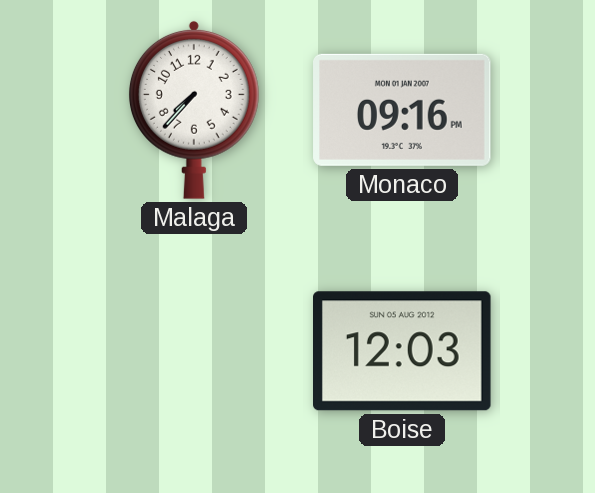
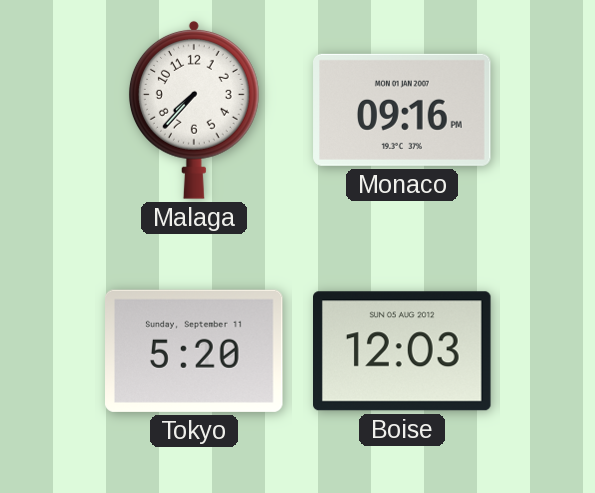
Tokyo: none -> 5:20
